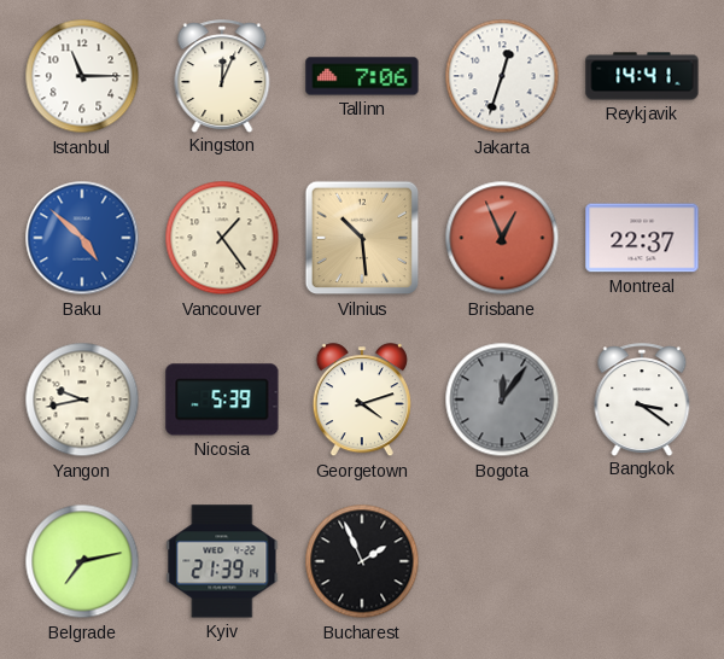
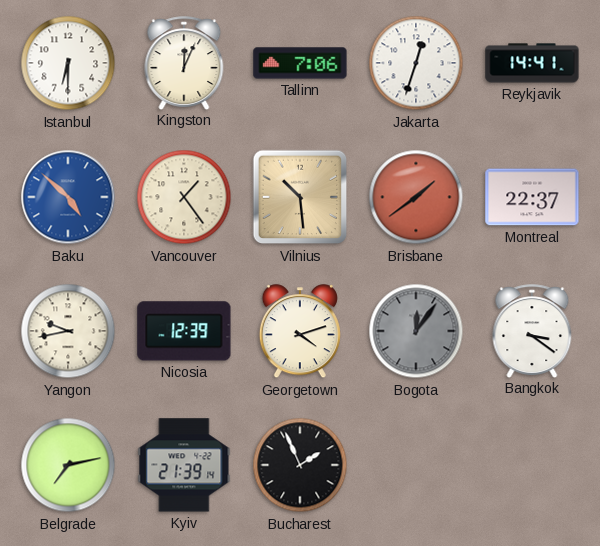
Istanbul: 11:15 -> 6:30
Brisbane: 12:56 -> 1:39
Nicosia: 5:39 -> 12:39
